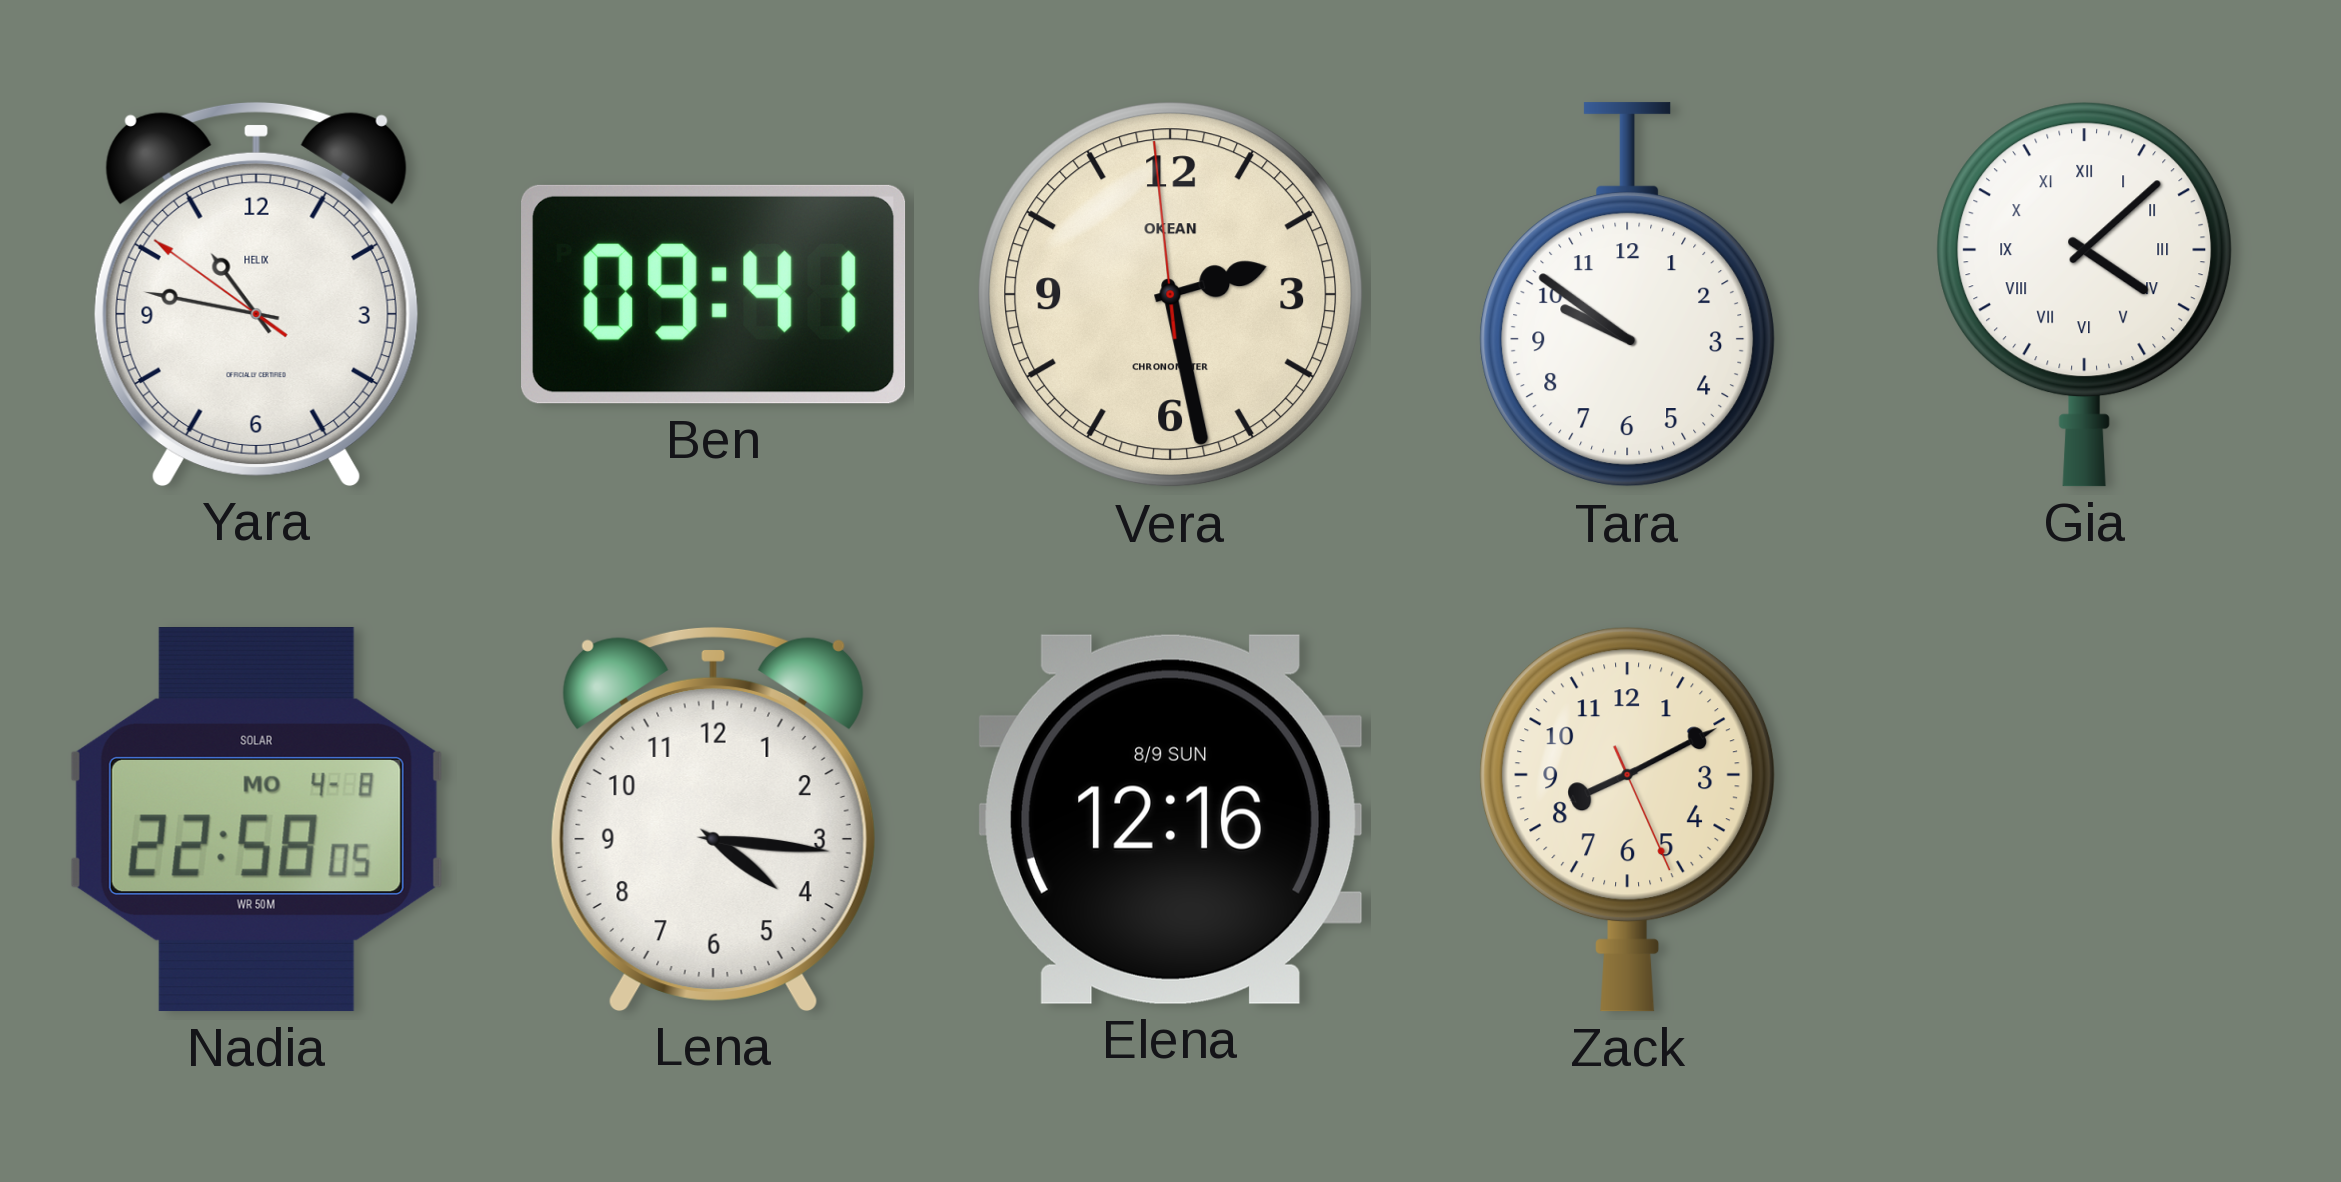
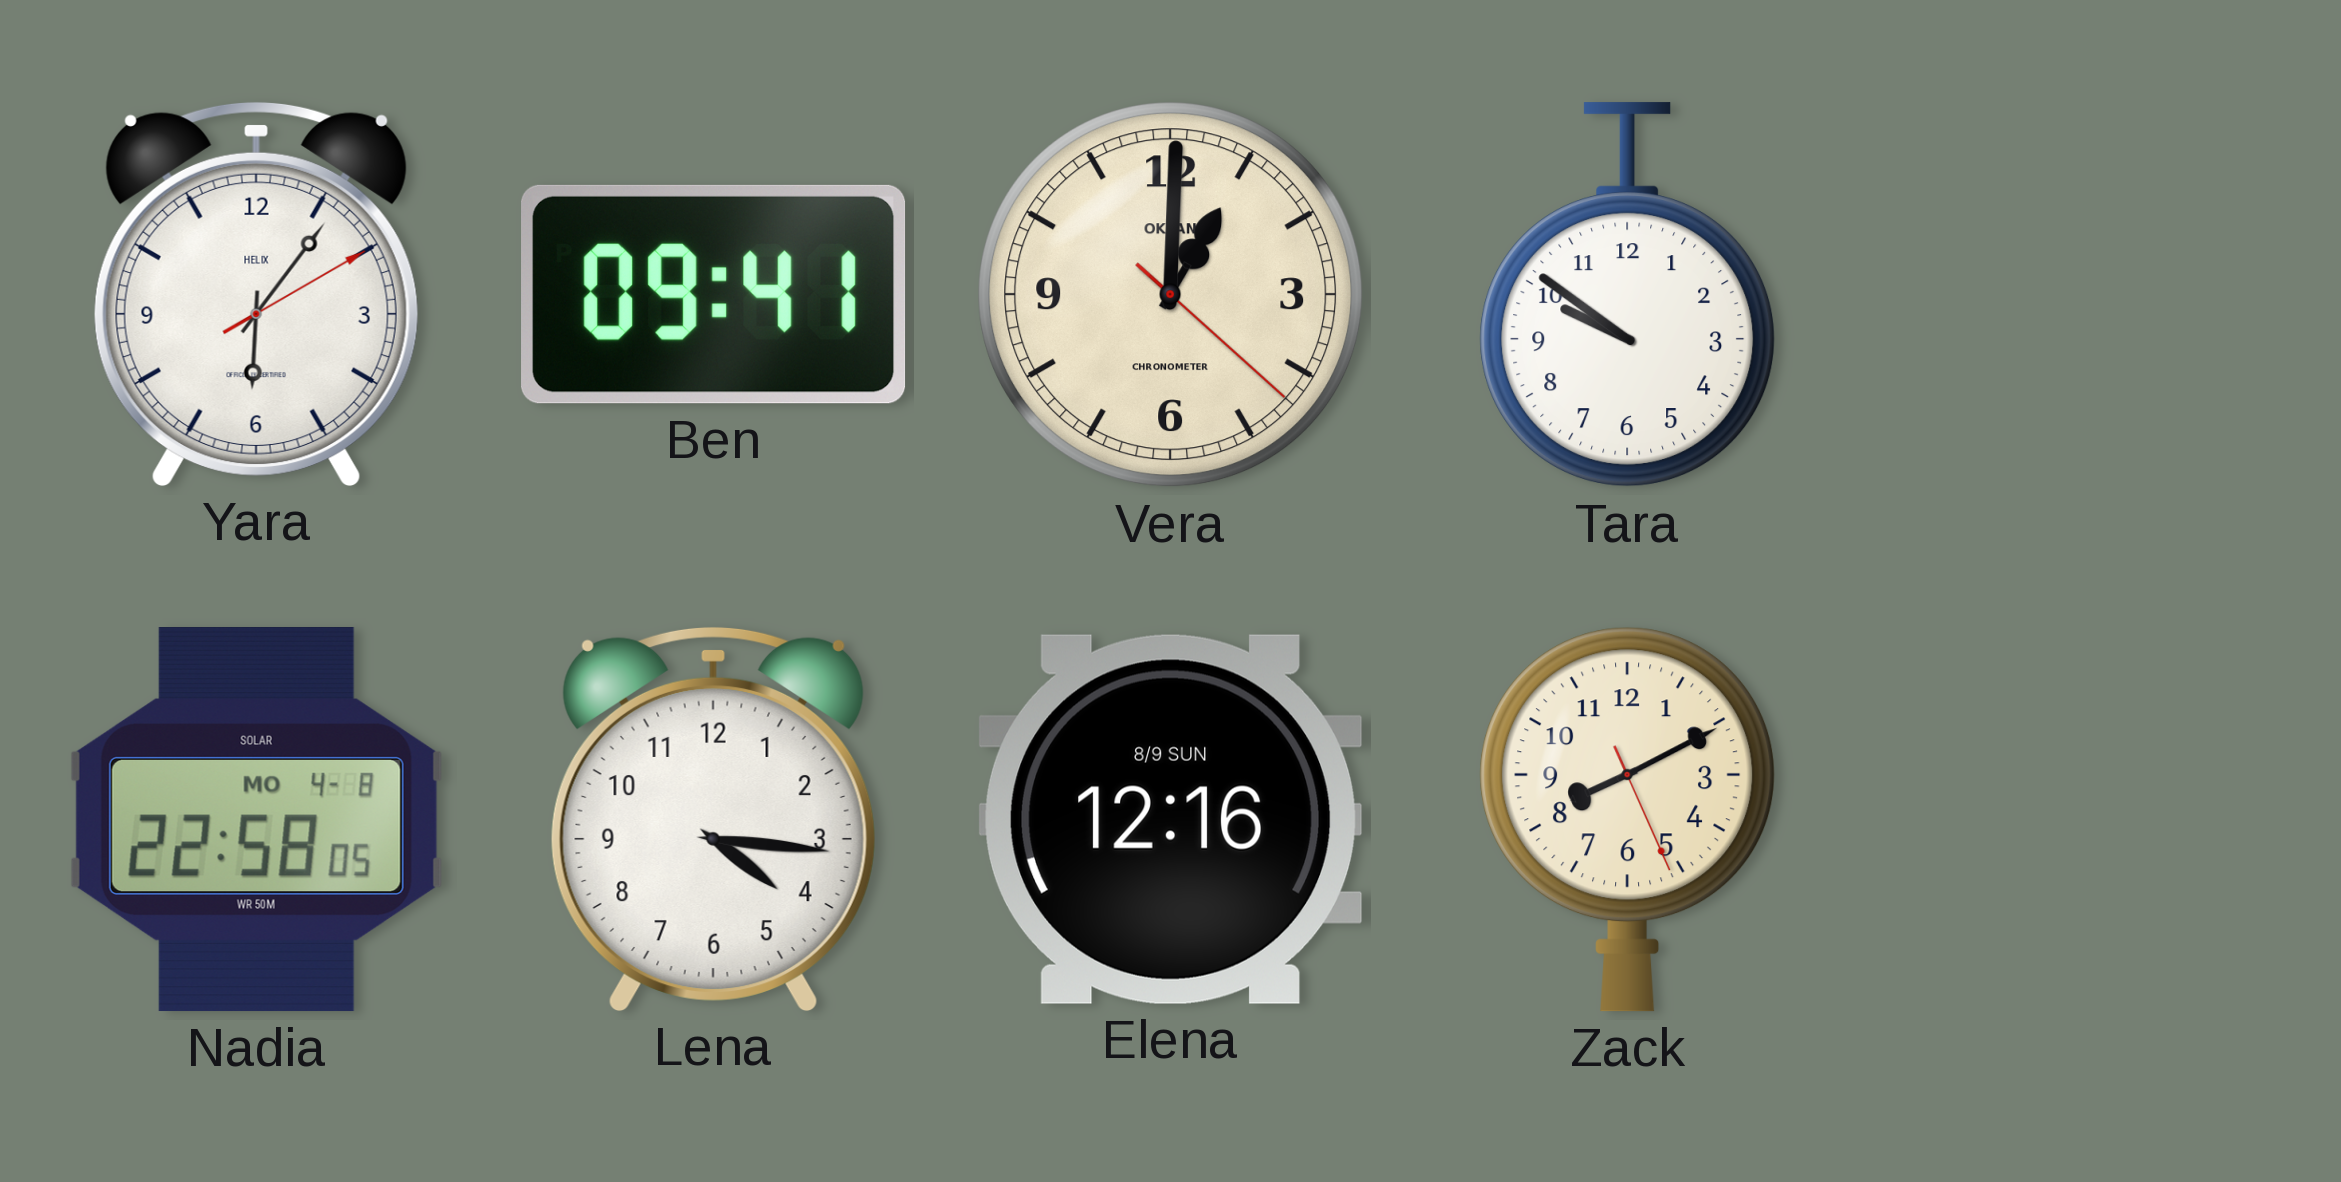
Yara: 10:46 -> 6:06
Vera: 2:27 -> 1:00
Gia: 4:08 -> none
